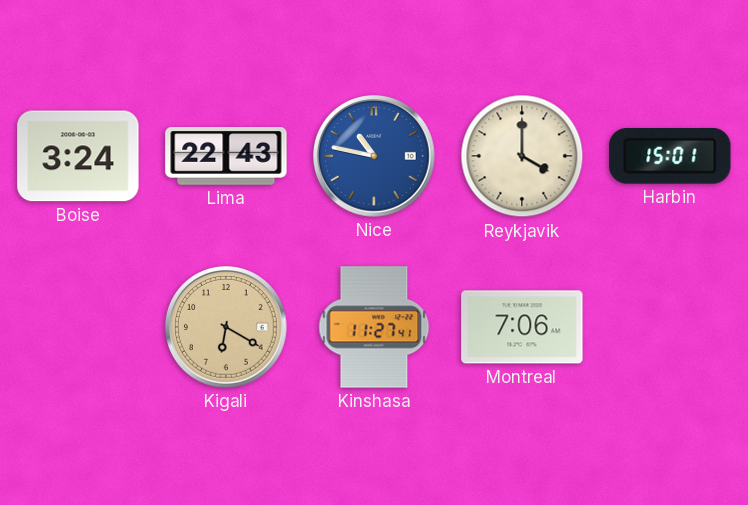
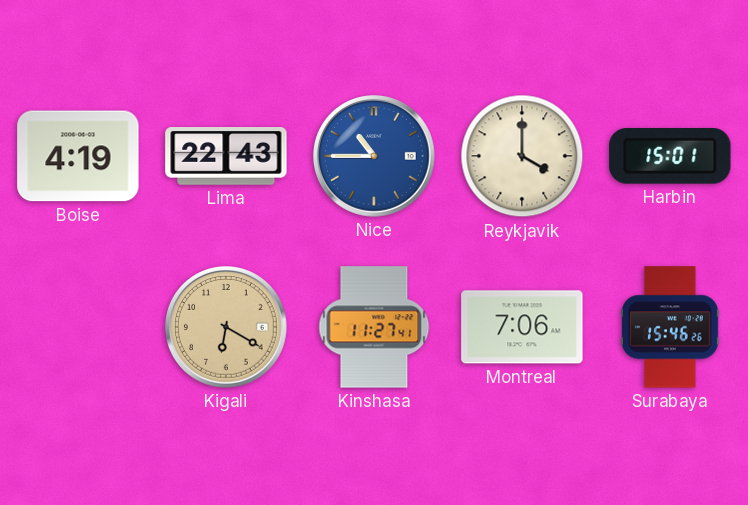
Boise: 3:24 -> 4:19
Nice: 10:47 -> 10:45
Surabaya: none -> 15:46
